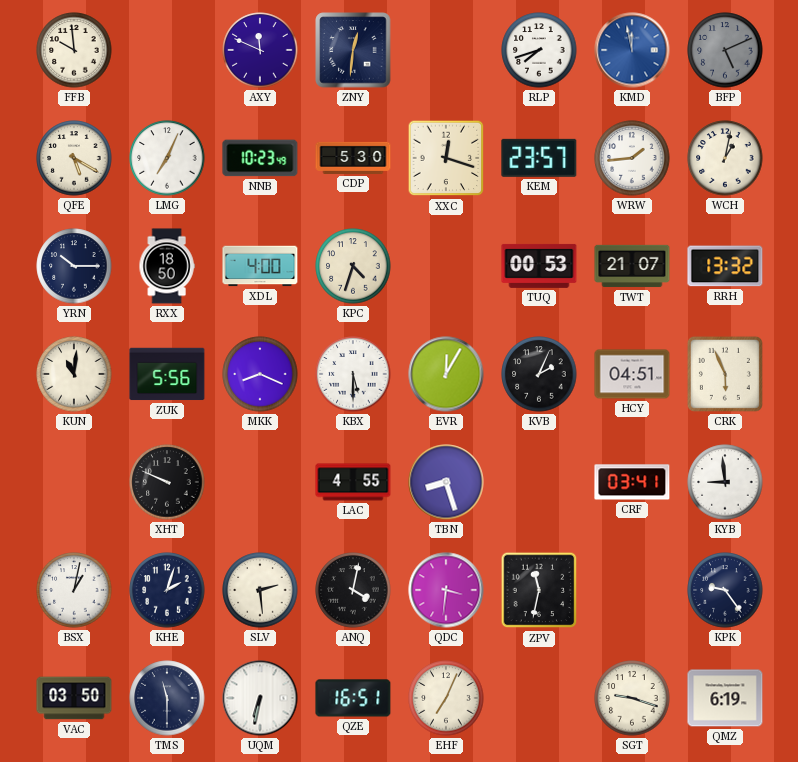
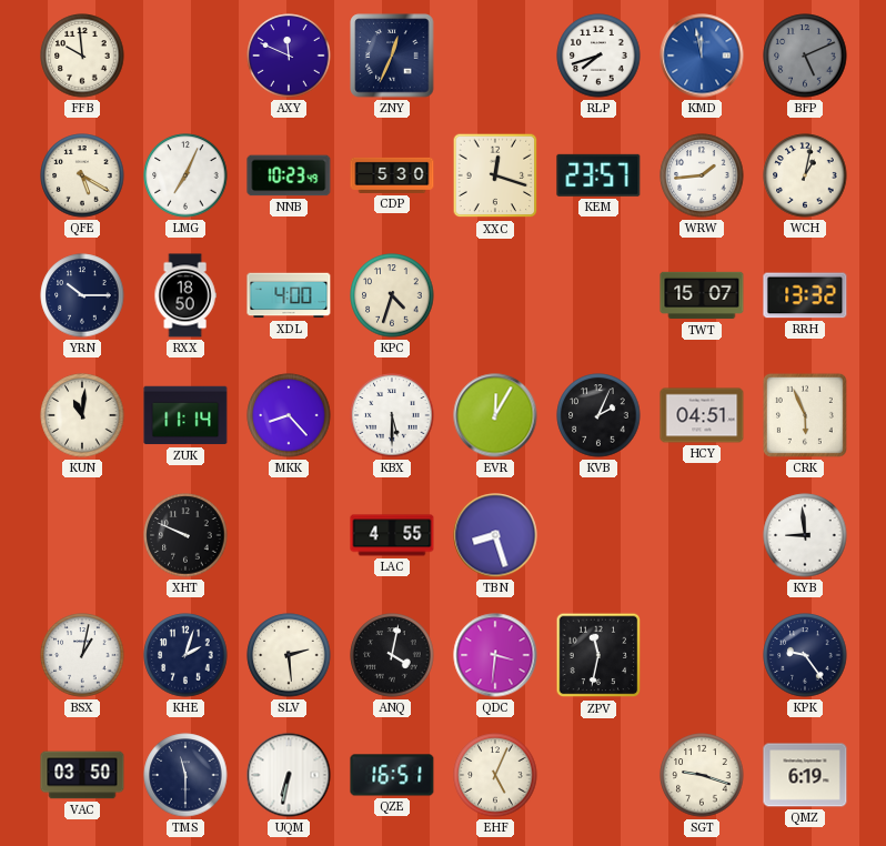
ZNY: 12:31 -> 12:34
TUQ: 00:53 -> none
TWT: 21:07 -> 15:07
ZUK: 5:56 -> 11:14
MKK: 8:19 -> 8:23
CRF: 03:41 -> none
EHF: 7:04 -> 5:04
